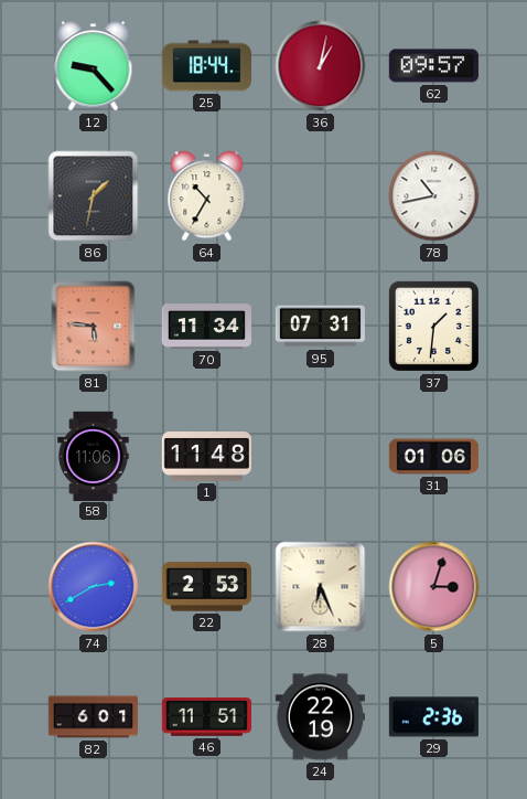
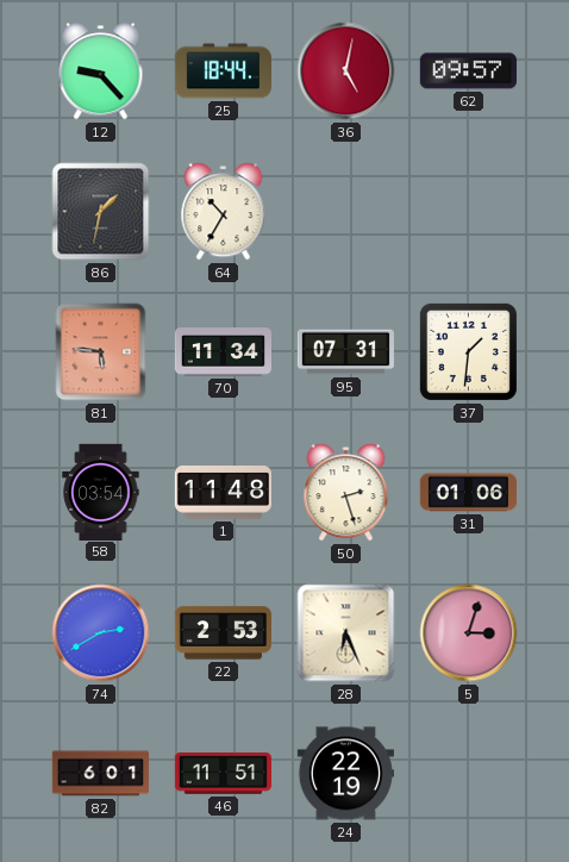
36: 1:02 -> 5:02
78: 10:43 -> none
58: 11:06 -> 03:54
50: none -> 2:27
29: 2:36 -> none
